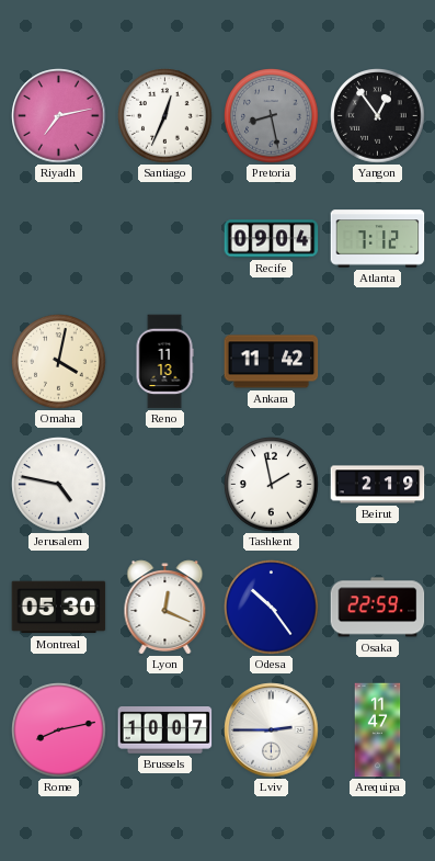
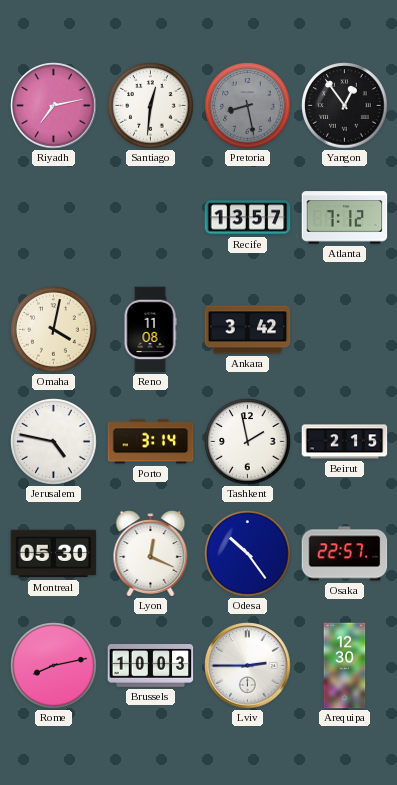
Santiago: 12:34 -> 12:31
Recife: 09:04 -> 13:57
Reno: 11:13 -> 11:08
Ankara: 11:42 -> 3:42
Porto: none -> 3:14
Beirut: 2:19 -> 2:15
Osaka: 22:59 -> 22:57
Brussels: 10:07 -> 10:03
Arequipa: 11:47 -> 12:30
